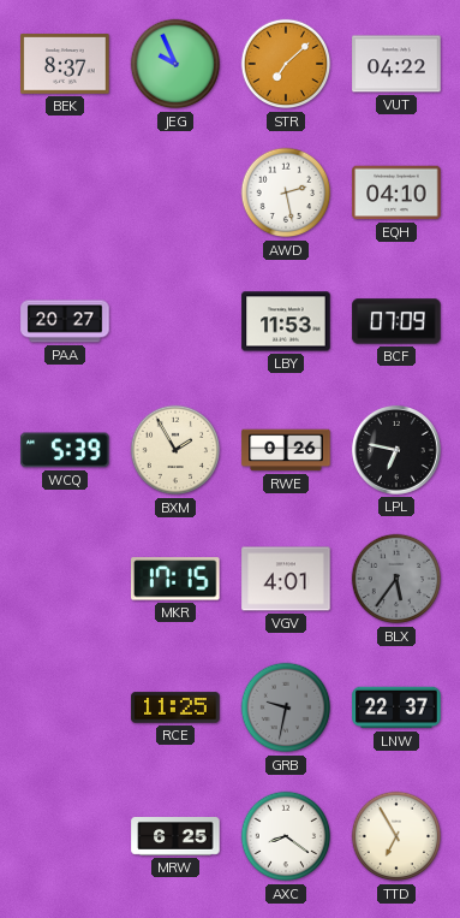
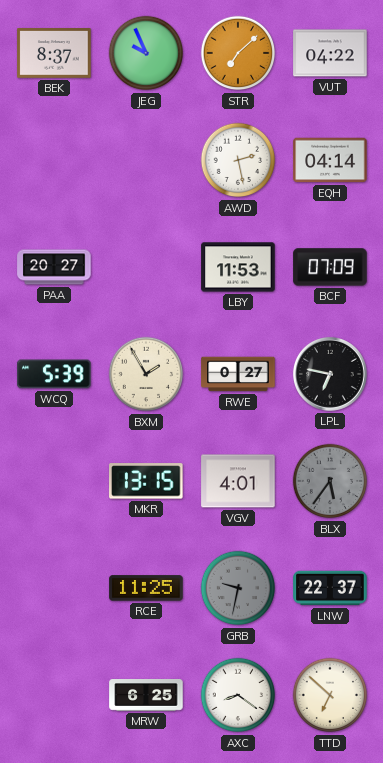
EQH: 04:10 -> 04:14
RWE: 0:26 -> 0:27
MKR: 17:15 -> 13:15
TTD: 6:55 -> 6:52
